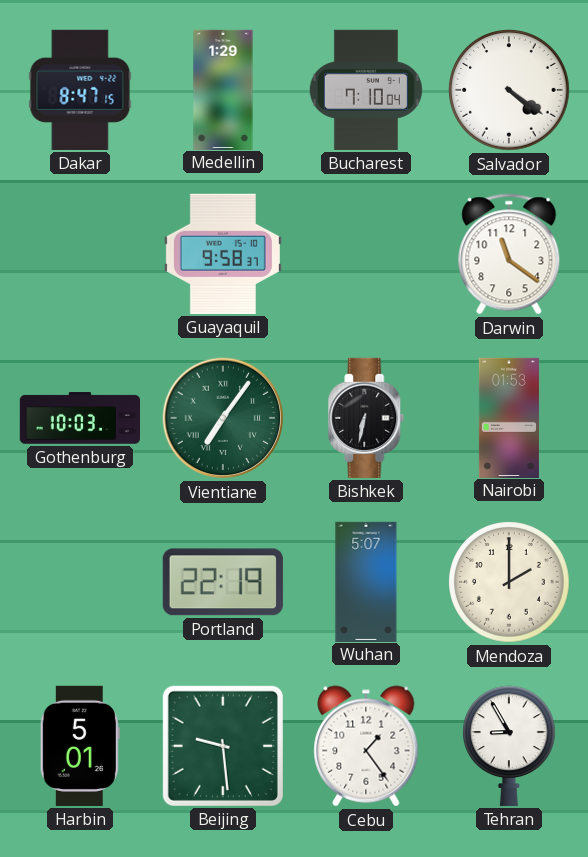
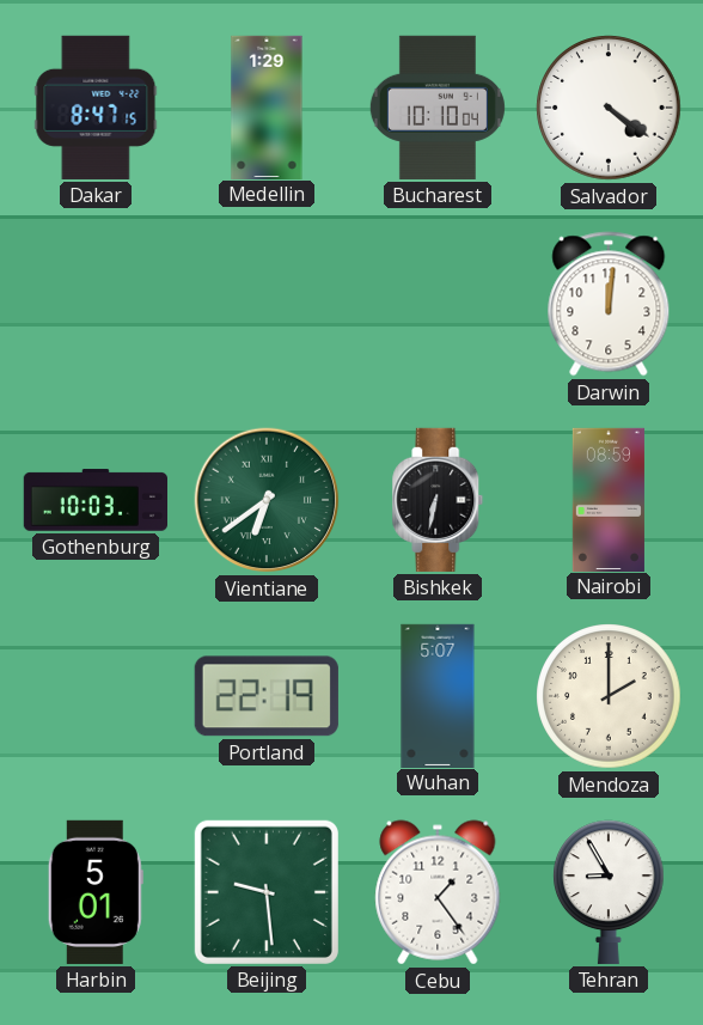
Bucharest: 7:10 -> 10:10
Guayaquil: 9:58 -> none
Darwin: 11:21 -> 12:01
Vientiane: 7:06 -> 6:39
Nairobi: 01:53 -> 08:59
